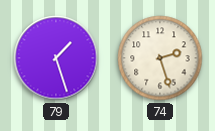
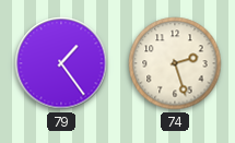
79: 1:27 -> 1:24
